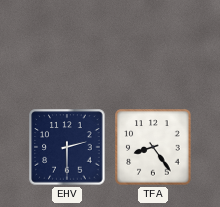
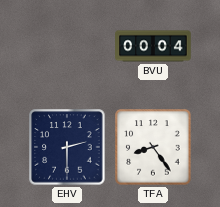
BVU: none -> 00:04
